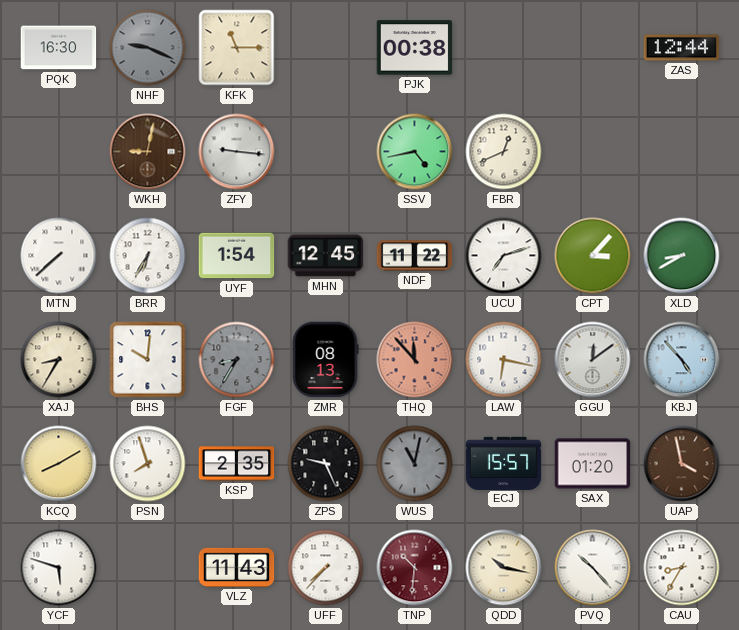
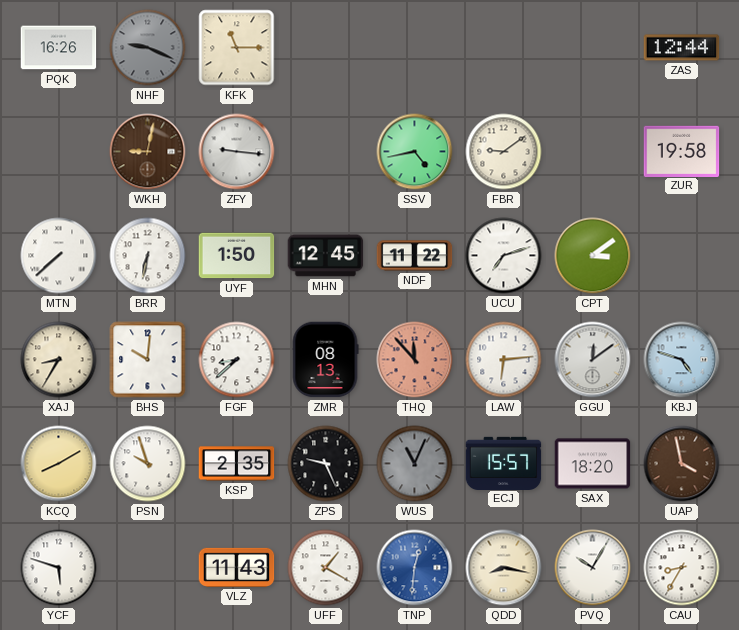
PQK: 16:30 -> 16:26
PJK: 00:38 -> none
FBR: 12:41 -> 9:09
ZUR: none -> 19:58
BRR: 6:35 -> 6:32
UYF: 1:54 -> 1:50
CPT: 3:07 -> 3:09
XLD: 8:40 -> none
FGF: 8:35 -> 8:38
FGF dial: grey -> white
LAW: 6:17 -> 6:14
KBJ: 4:53 -> 4:48
PSN: 7:57 -> 9:57
WUS: 11:02 -> 11:04
SAX: 01:20 -> 18:20
UFF: 7:37 -> 1:20
TNP: 10:31 -> 12:31
TNP dial: burgundy -> blue
QDD: 10:17 -> 8:17
PVQ: 10:23 -> 10:05
